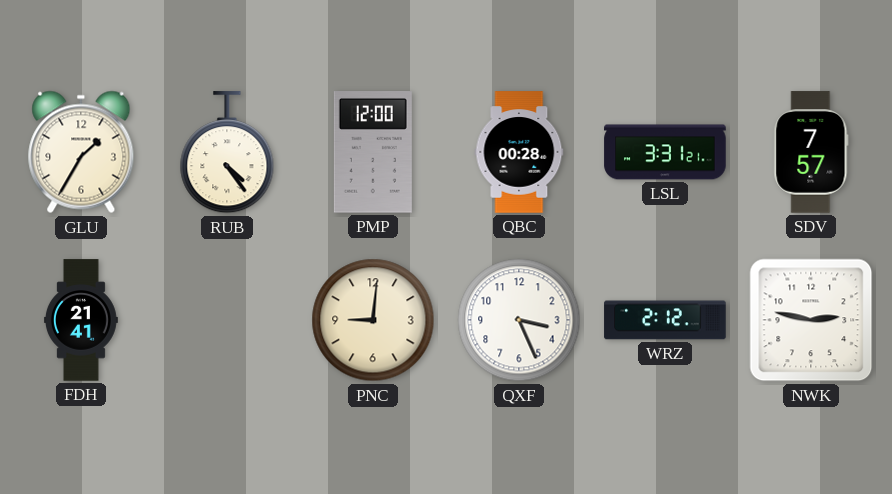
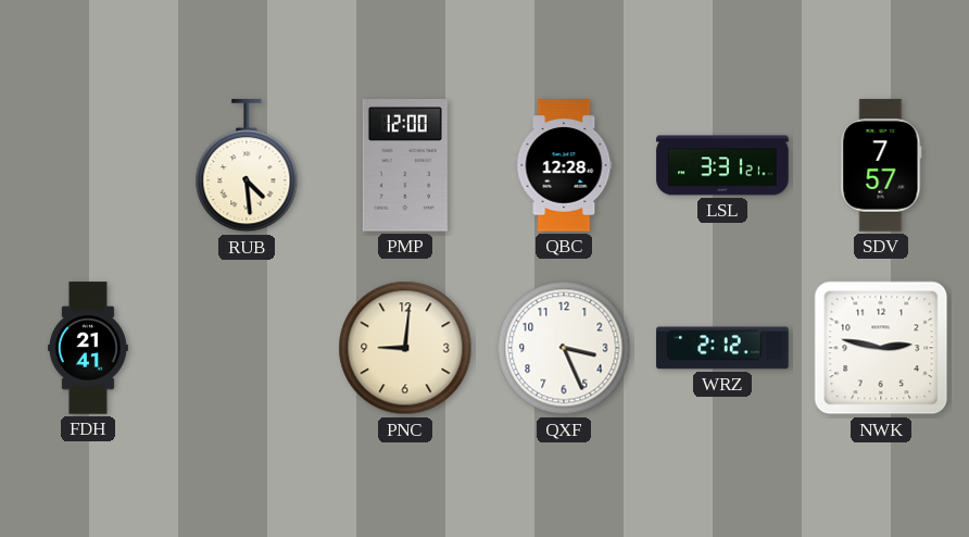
GLU: 1:35 -> none
RUB: 4:24 -> 4:29
QBC: 00:28 -> 12:28
